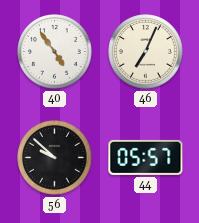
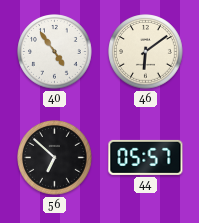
46: 7:04 -> 6:09
56: 9:52 -> 6:52
